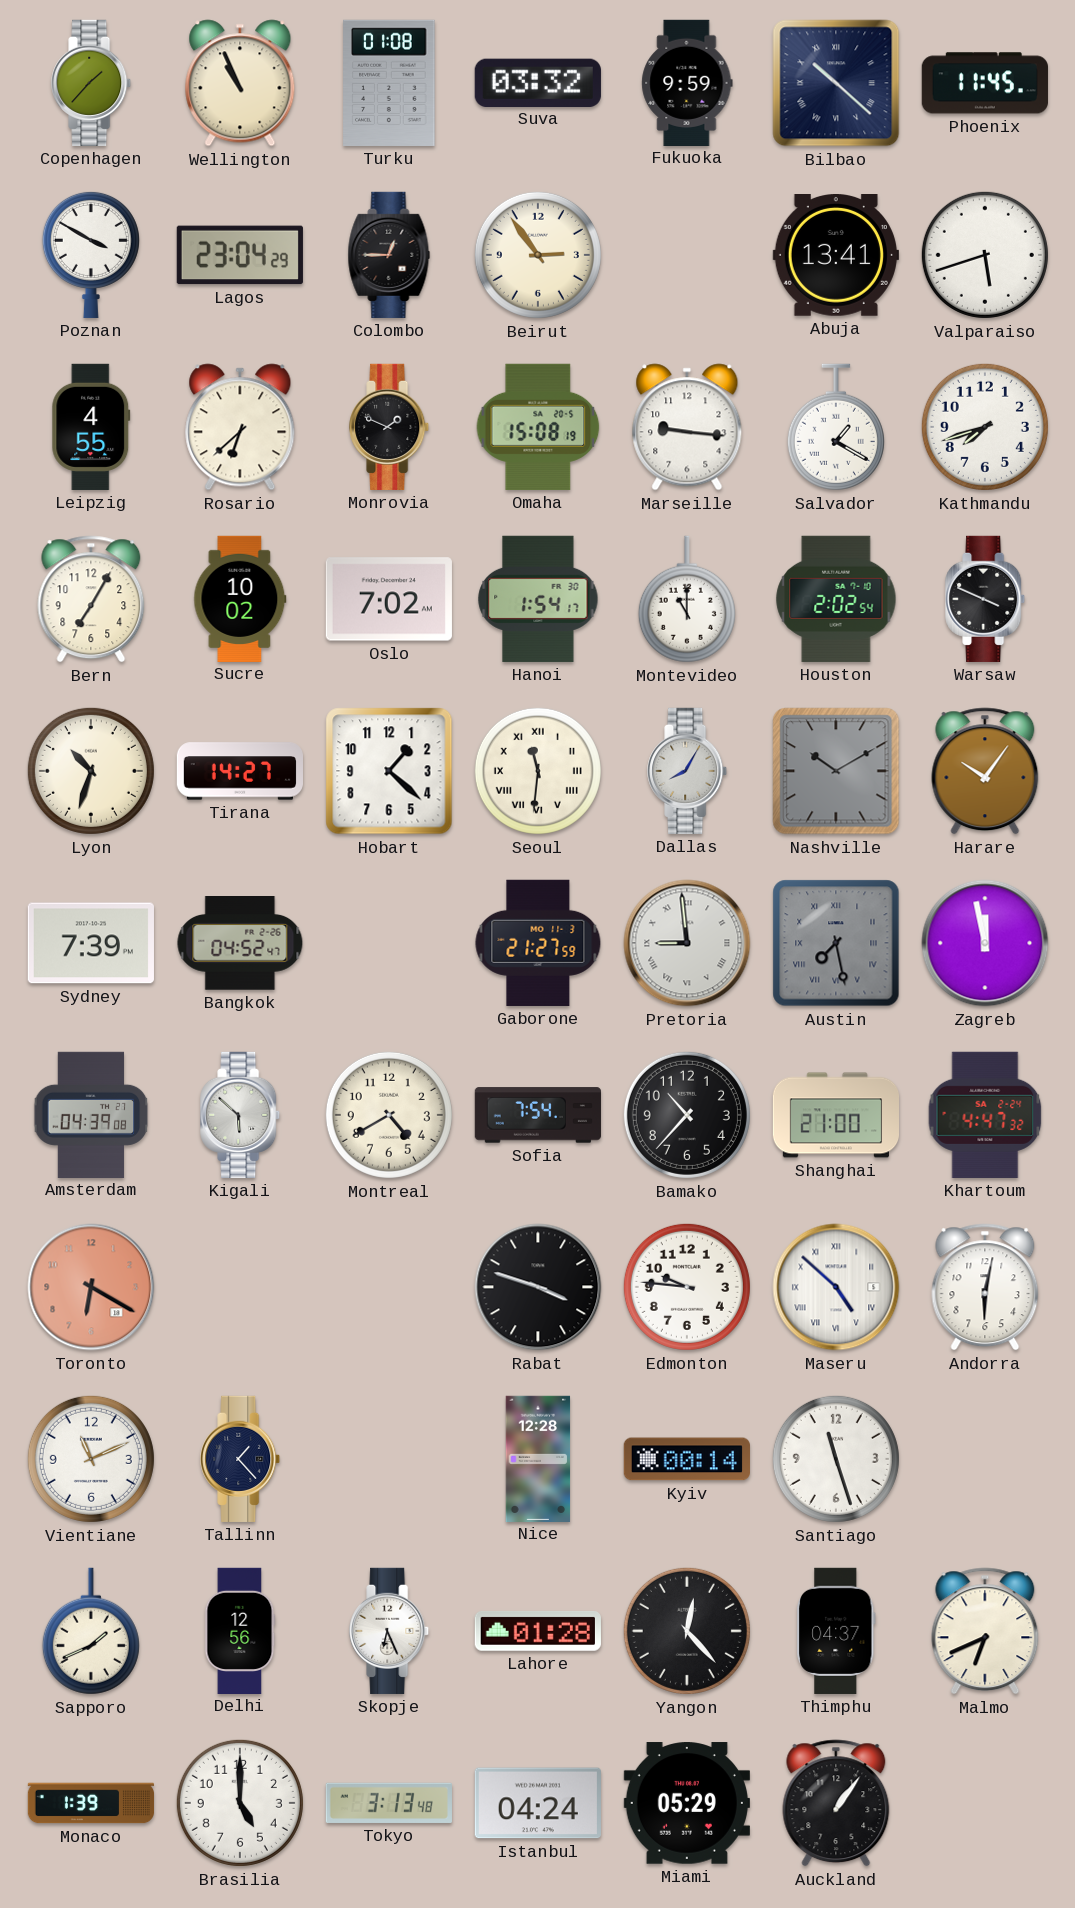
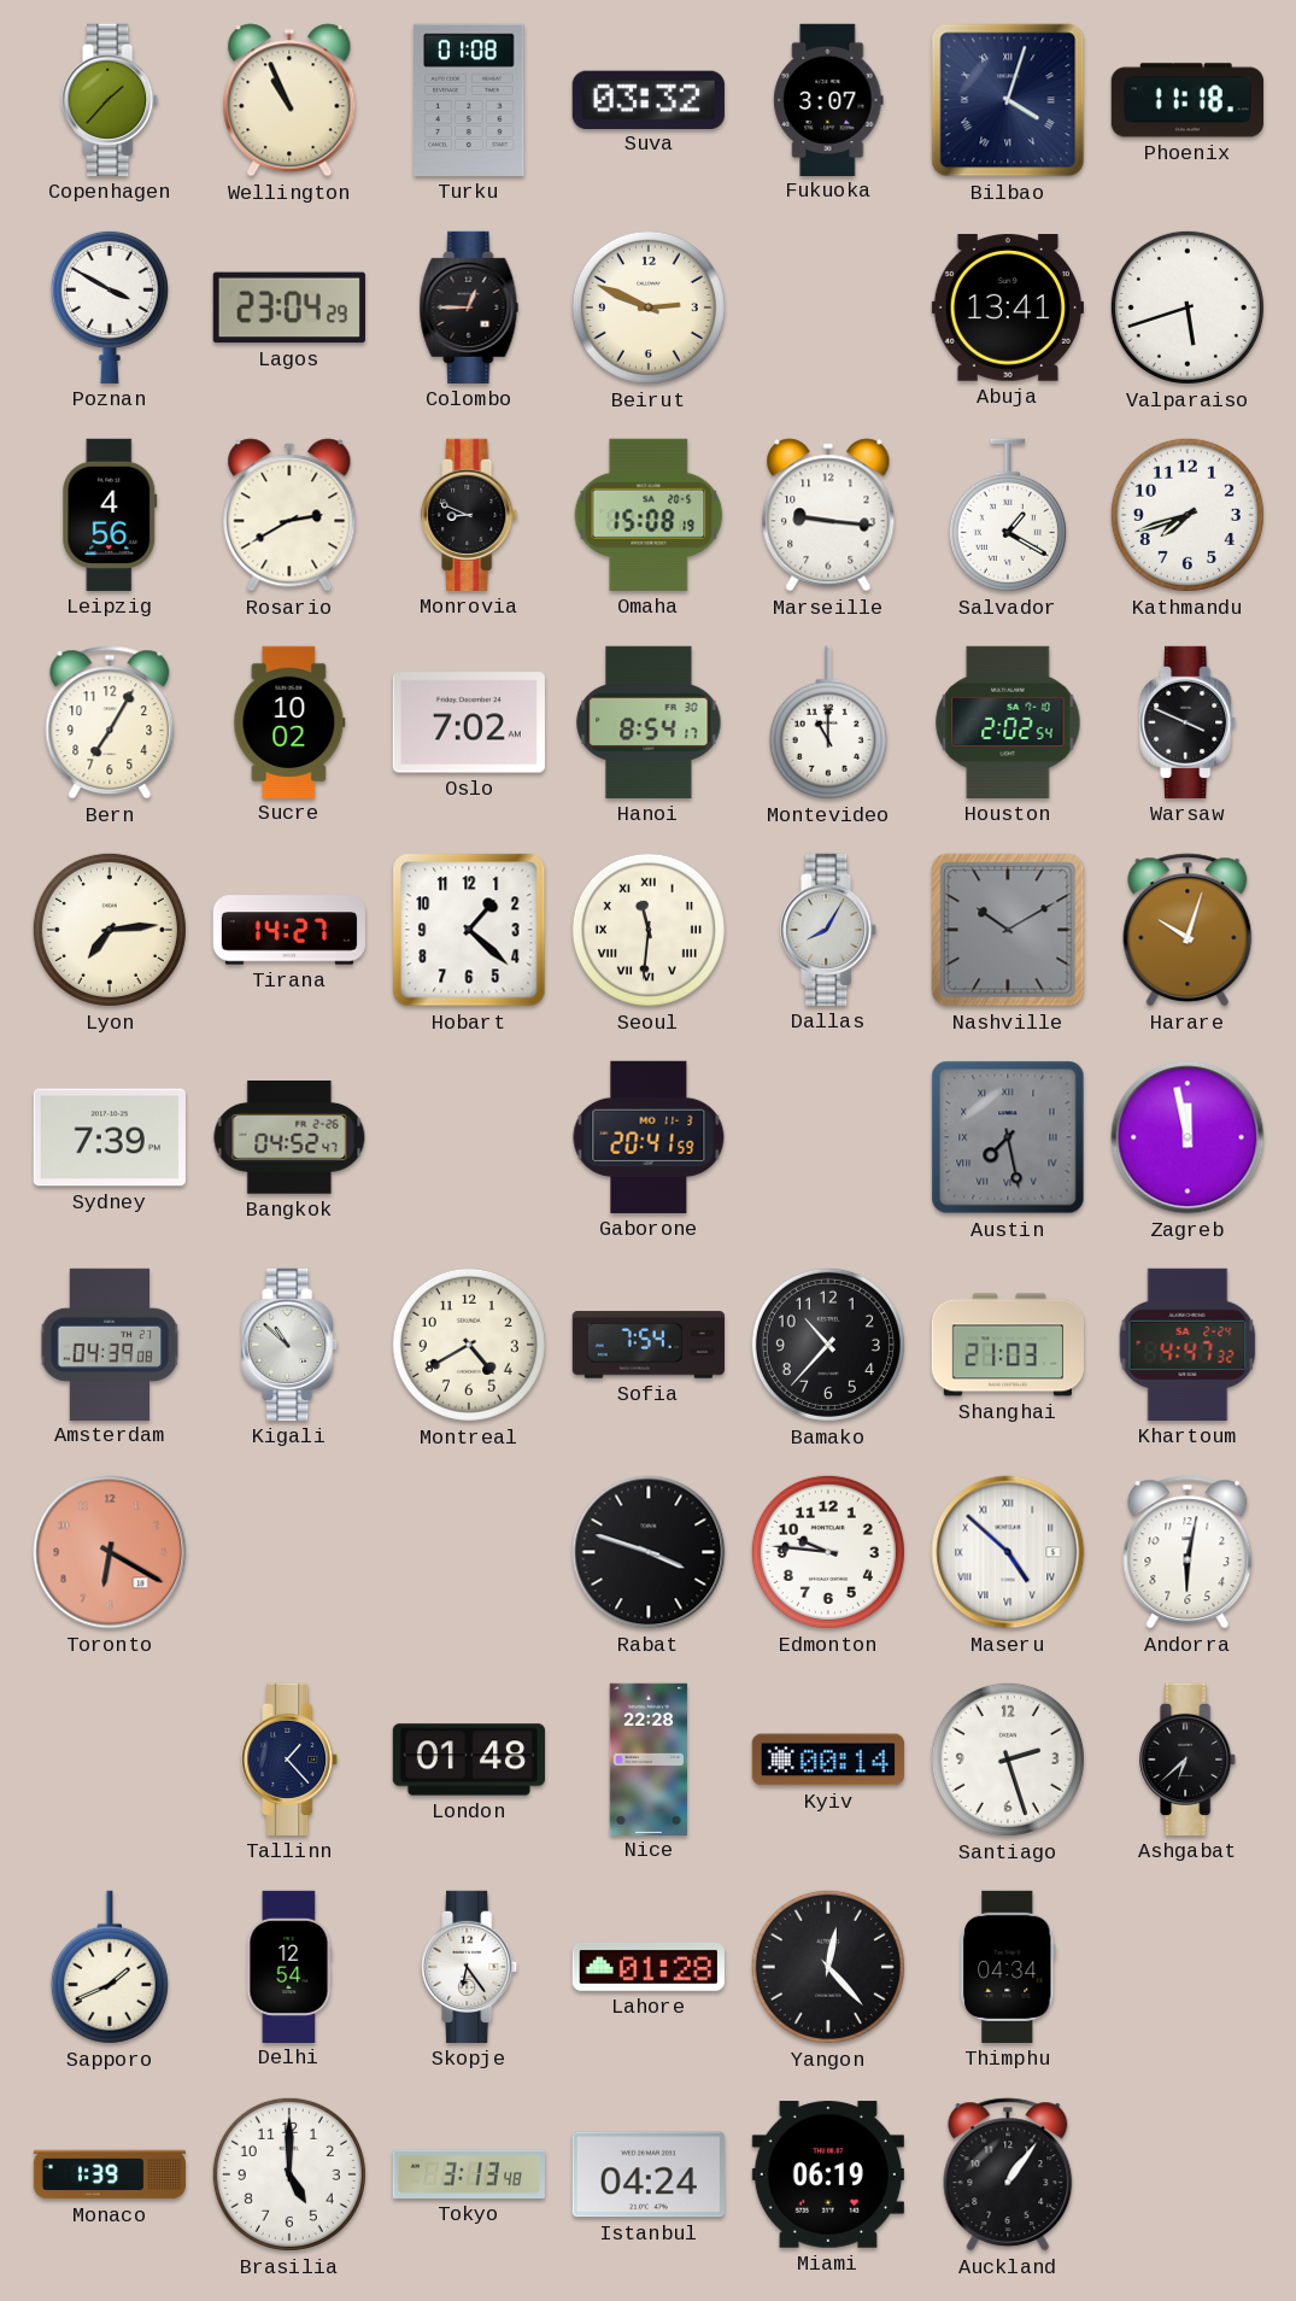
Fukuoka: 9:59 -> 3:07
Bilbao: 10:22 -> 4:03
Phoenix: 11:45 -> 11:18
Beirut: 2:54 -> 2:49
Leipzig: 4:55 -> 4:56
Rosario: 6:38 -> 2:40
Monrovia: 1:49 -> 8:49
Hanoi: 1:54 -> 8:54
Lyon: 10:33 -> 7:14
Harare: 10:06 -> 10:03
Gaborone: 21:27 -> 20:41
Pretoria: 8:59 -> none
Kigali: 5:52 -> 10:52
Shanghai: 21:00 -> 21:03
Vientiane: 11:11 -> none
London: none -> 01:48
Nice: 12:28 -> 22:28
Santiago: 11:27 -> 2:27
Ashgabat: none -> 6:38
Delhi: 12:56 -> 12:54
Skopje: 6:26 -> 6:24
Thimphu: 04:37 -> 04:34
Malmo: 6:41 -> none
Miami: 05:29 -> 06:19
